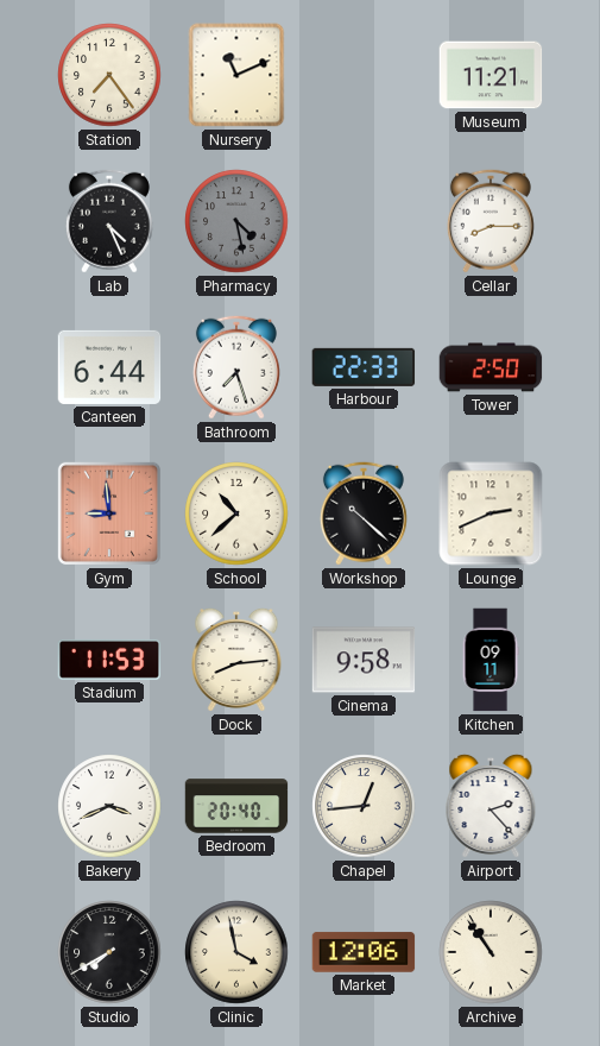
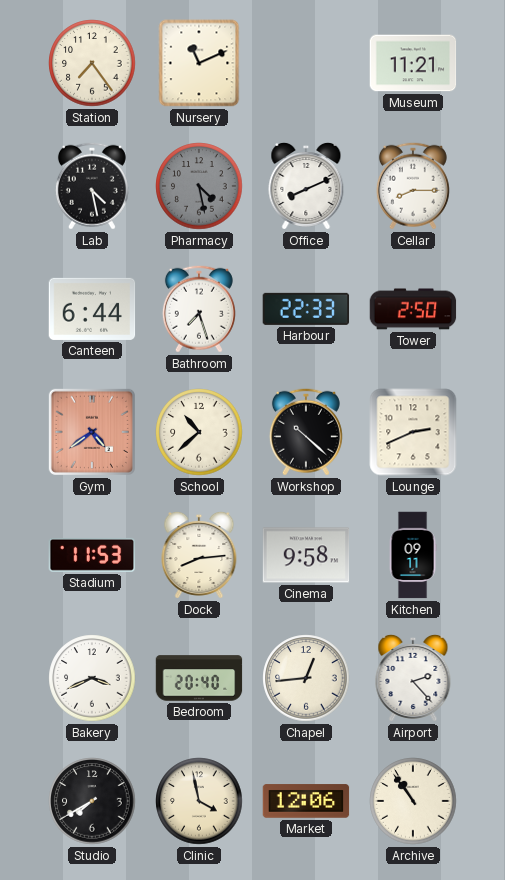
Lab: 4:26 -> 4:28
Office: none -> 8:11
Gym: 8:59 -> 4:39
